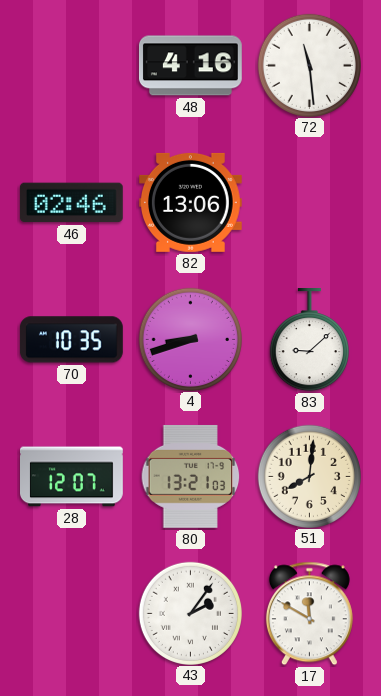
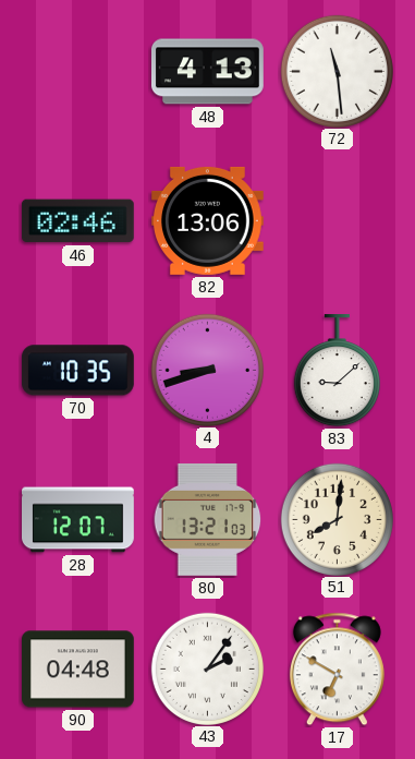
48: 4:16 -> 4:13
90: none -> 04:48
17: 11:50 -> 6:50
